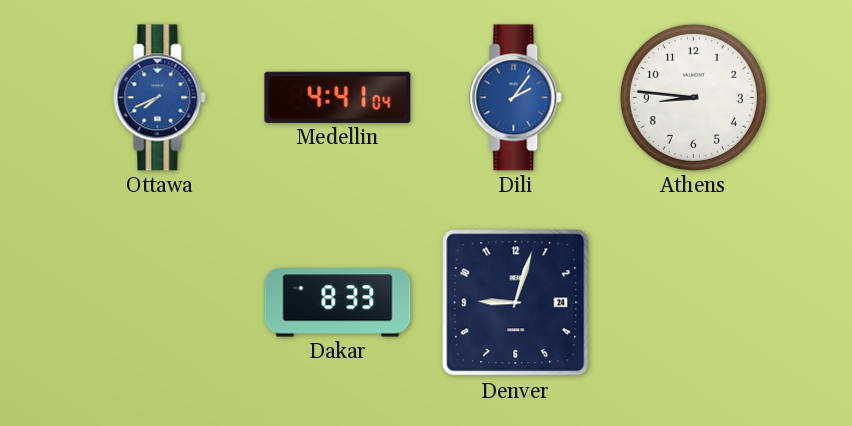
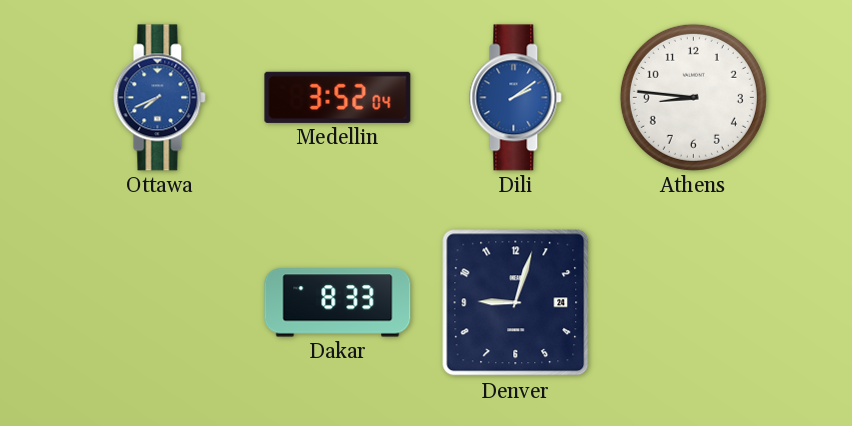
Medellin: 4:41 -> 3:52
Dili: 2:06 -> 2:09
